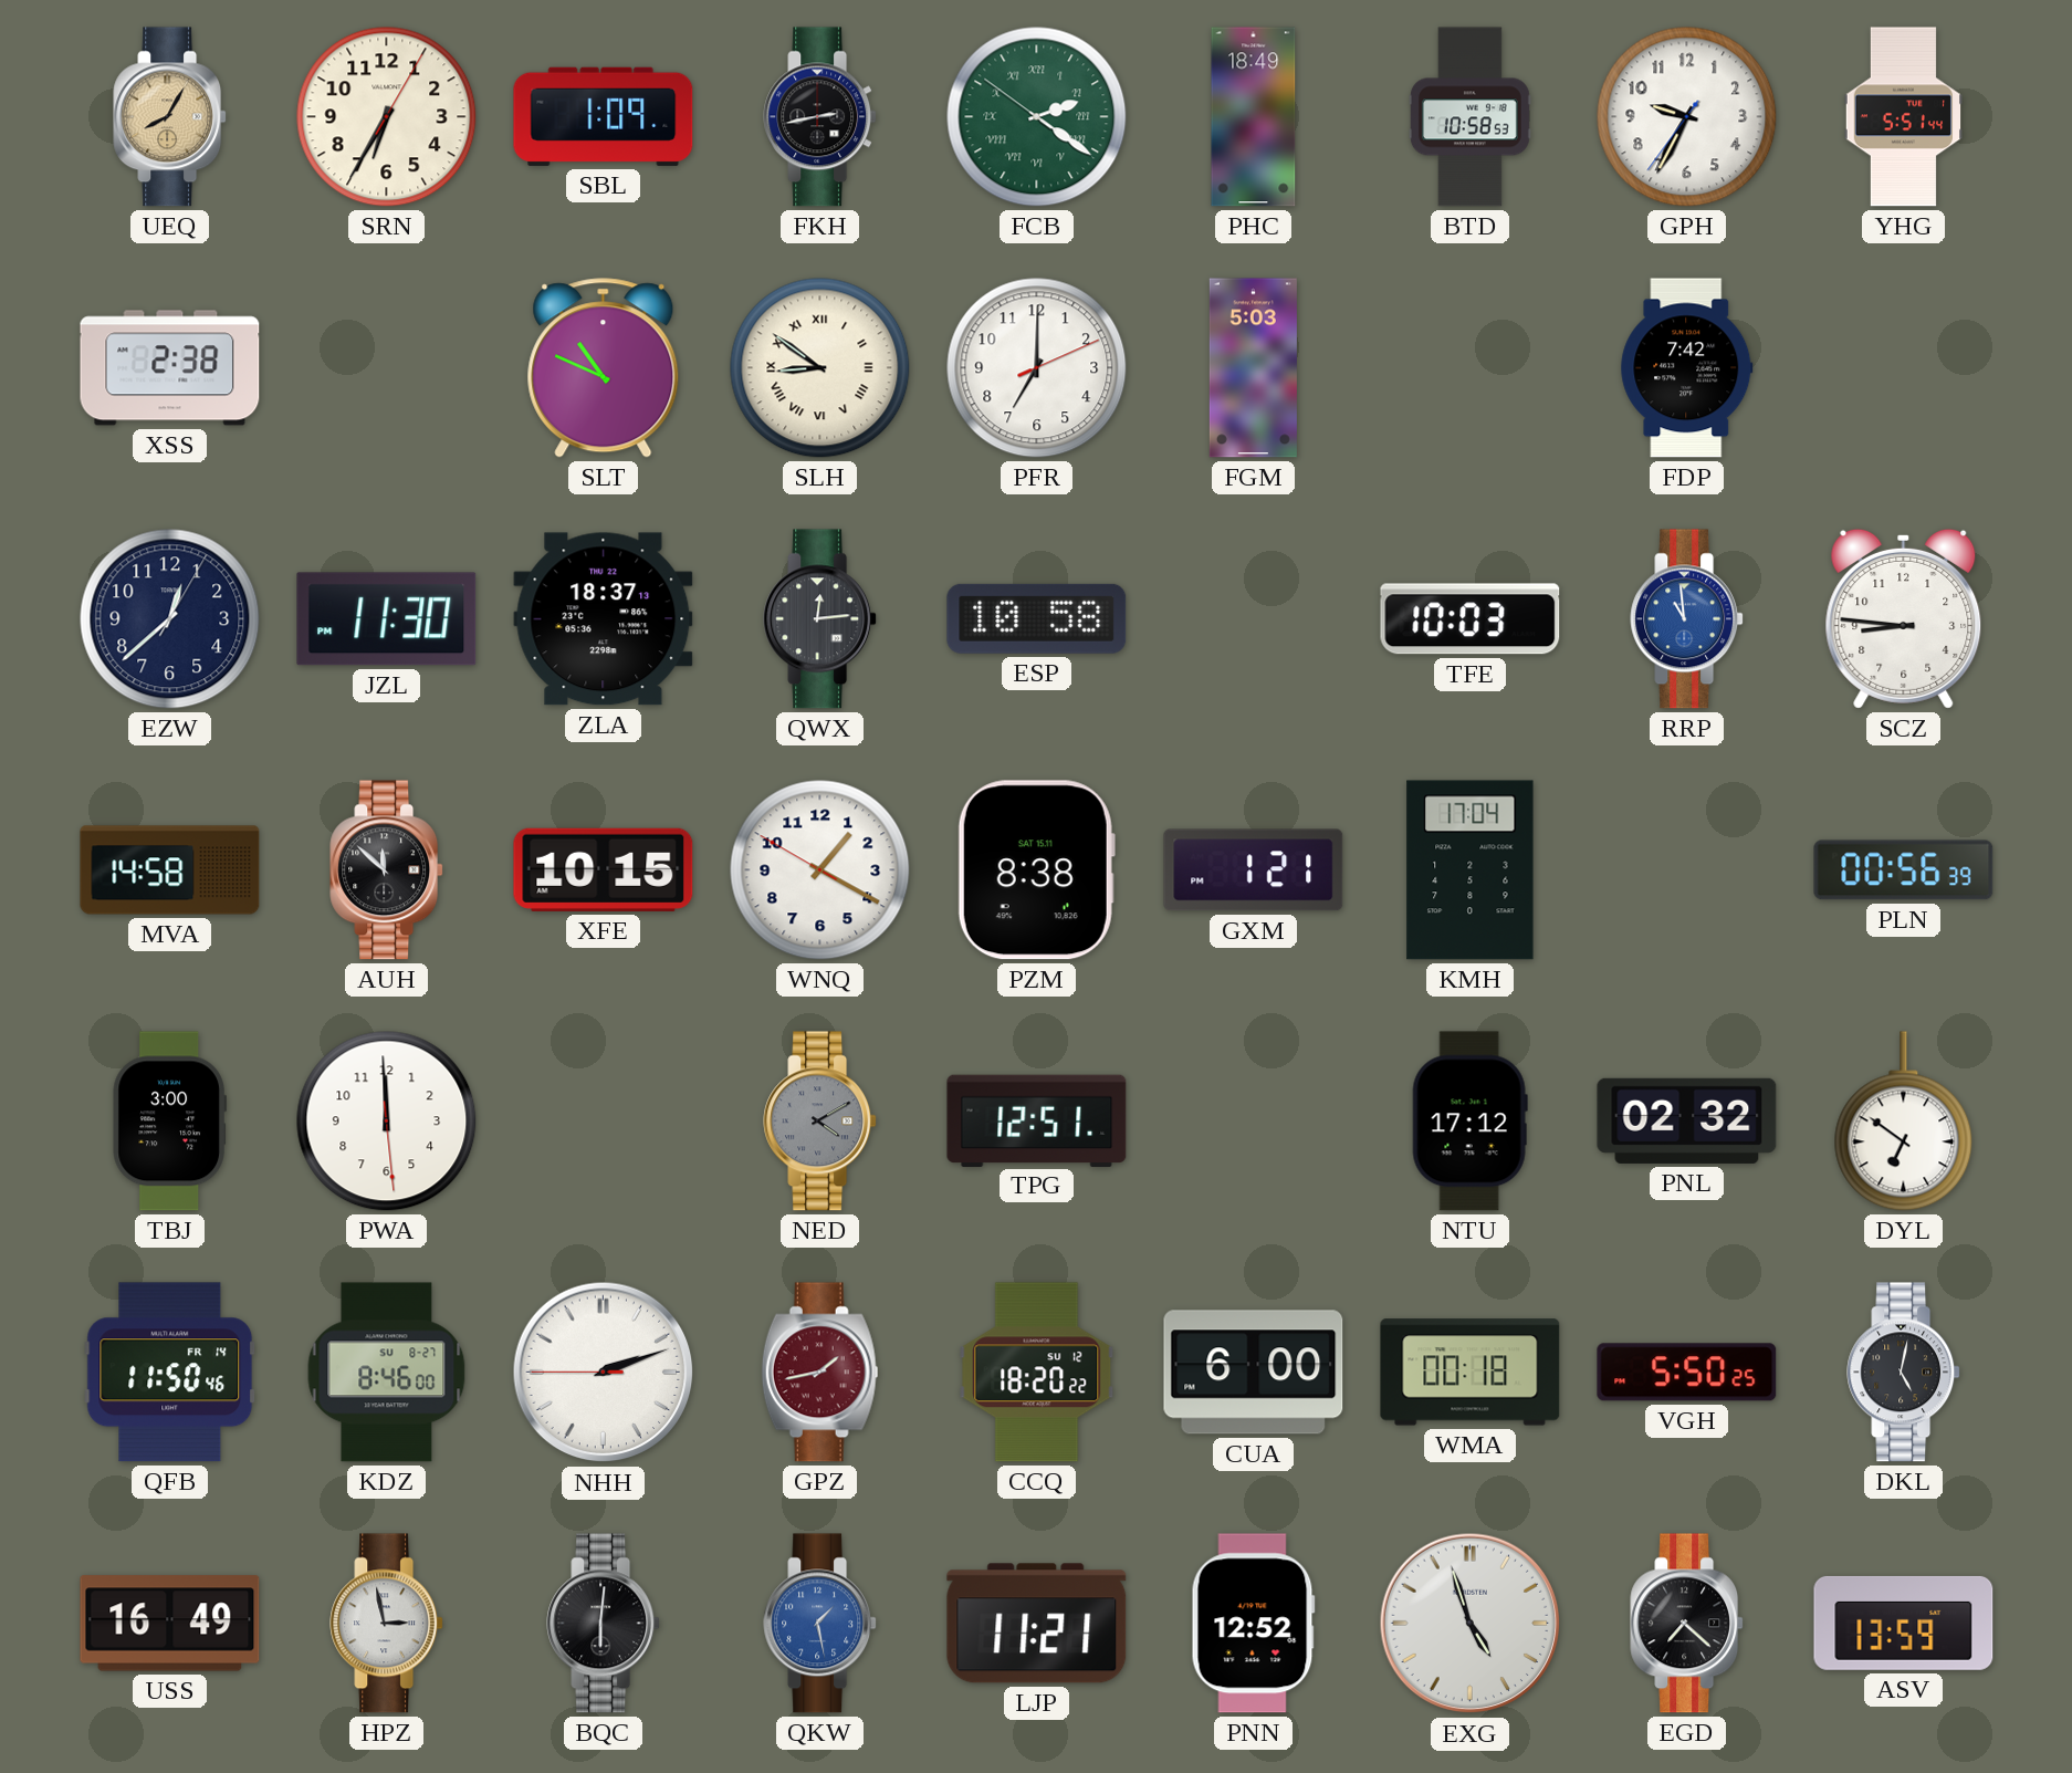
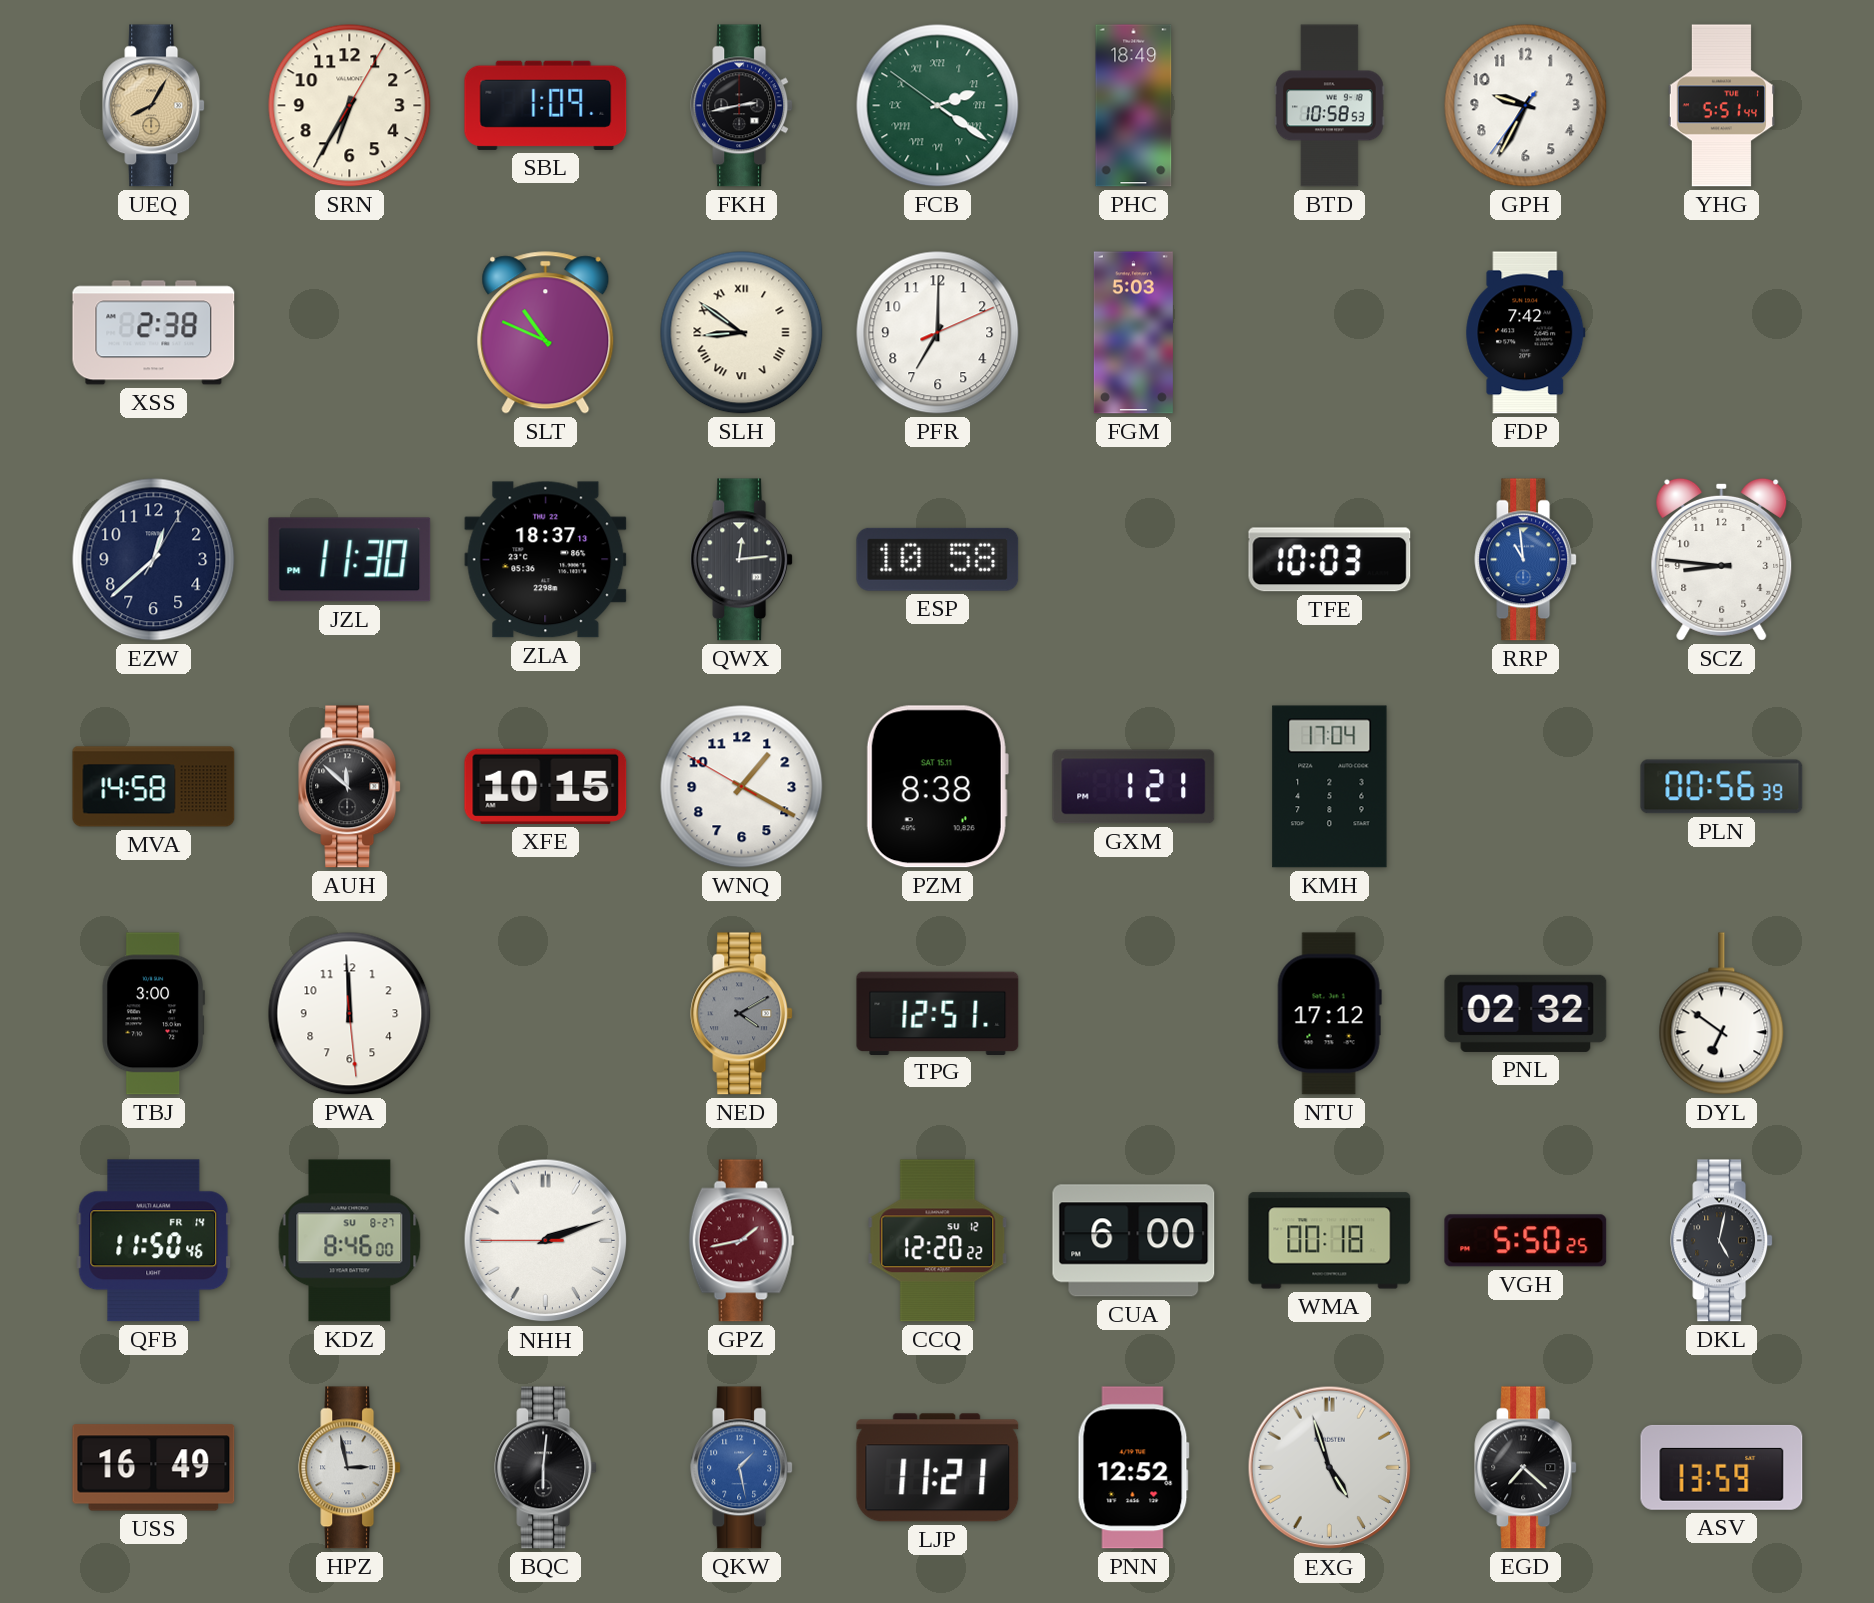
CCQ: 18:20 -> 12:20
